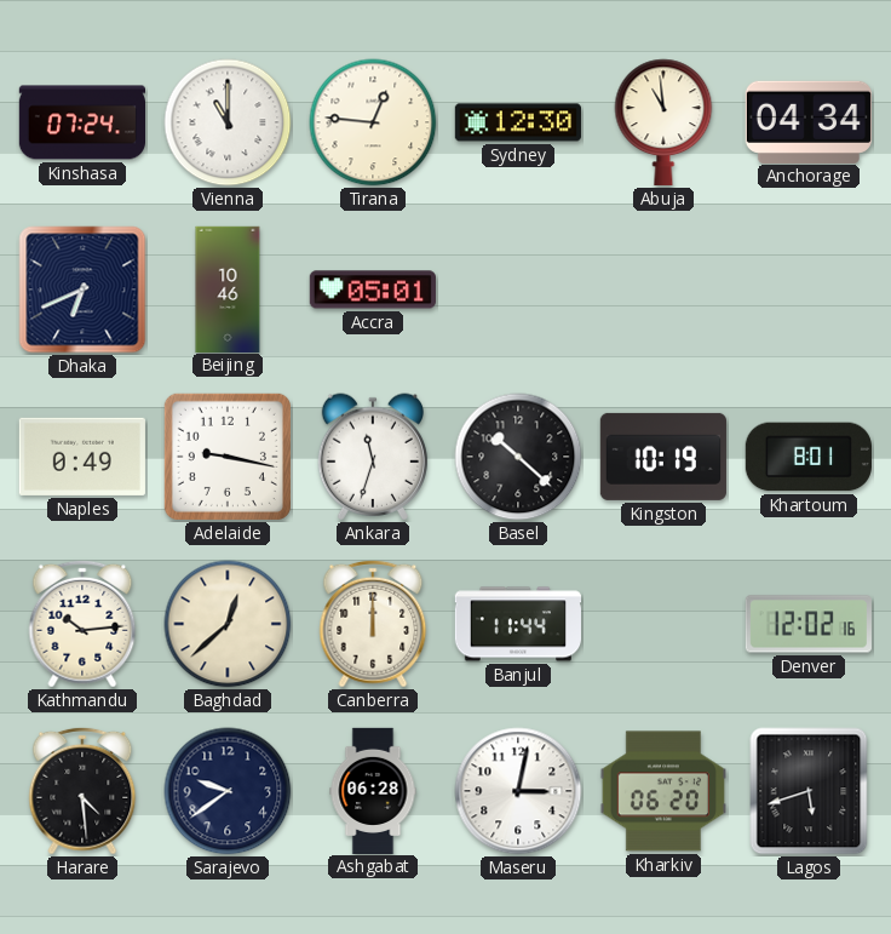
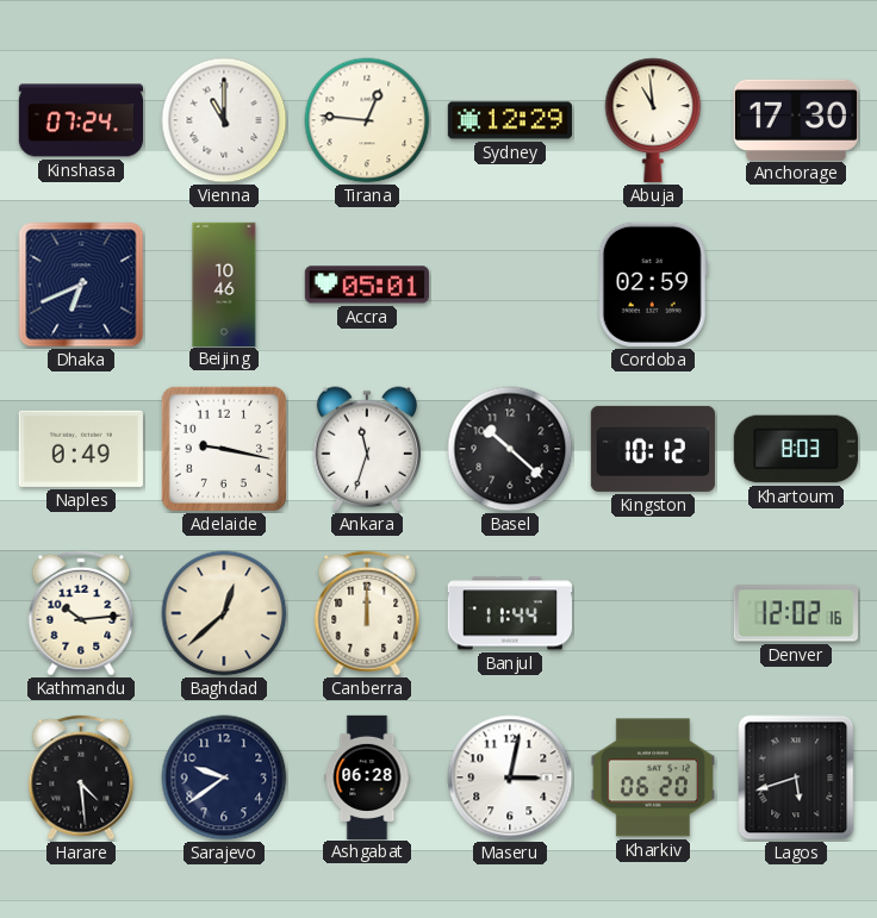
Sydney: 12:30 -> 12:29
Anchorage: 04:34 -> 17:30
Cordoba: none -> 02:59
Kingston: 10:19 -> 10:12
Khartoum: 8:01 -> 8:03
